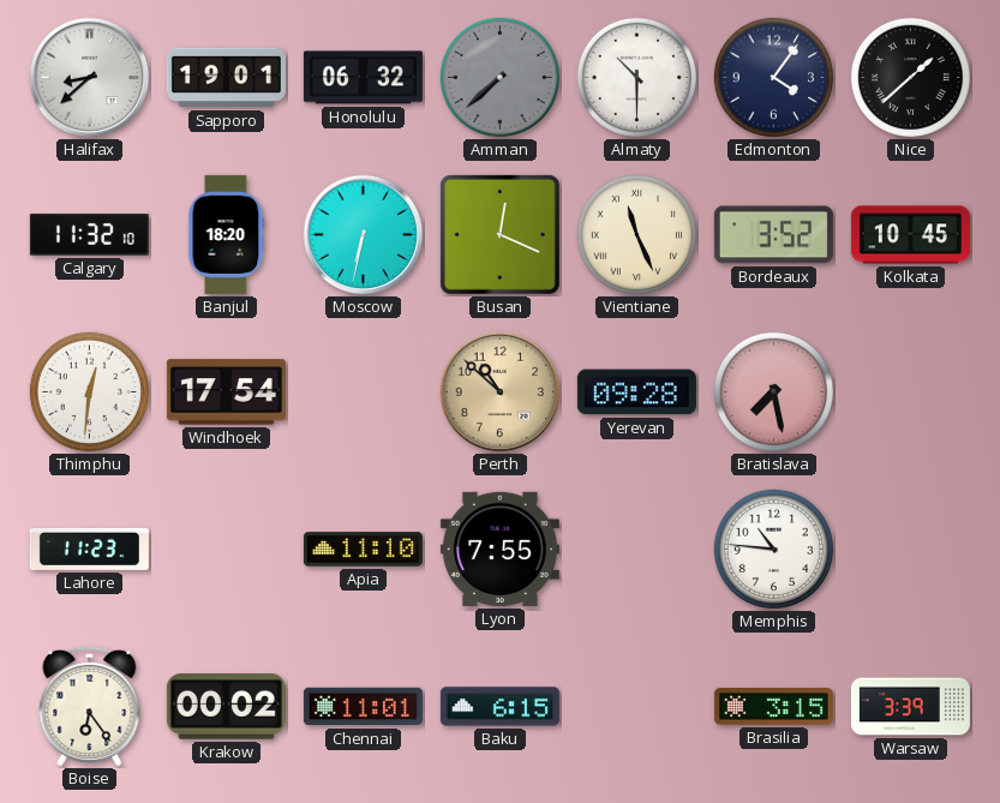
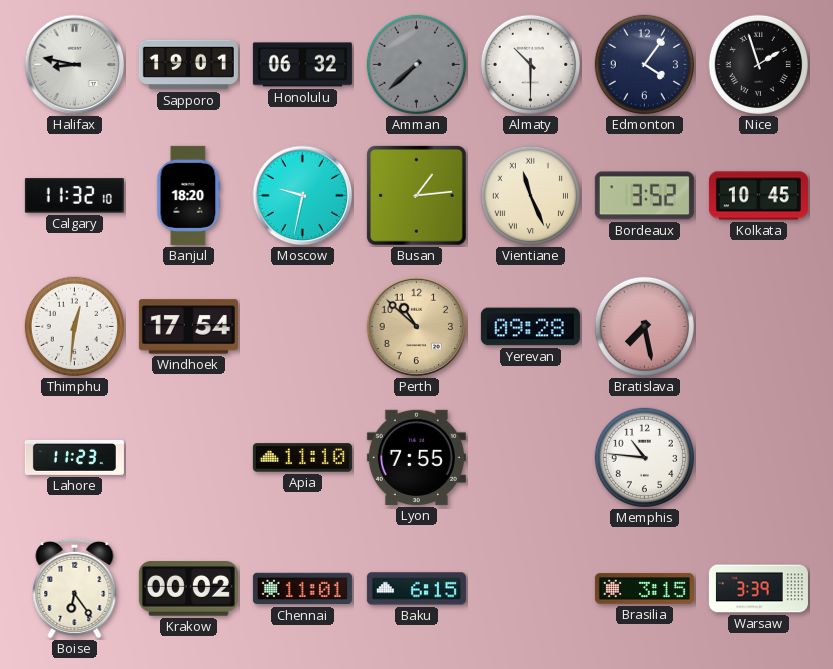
Halifax: 8:38 -> 8:47
Nice: 1:38 -> 1:57
Moscow: 6:32 -> 9:32
Busan: 12:19 -> 1:14
